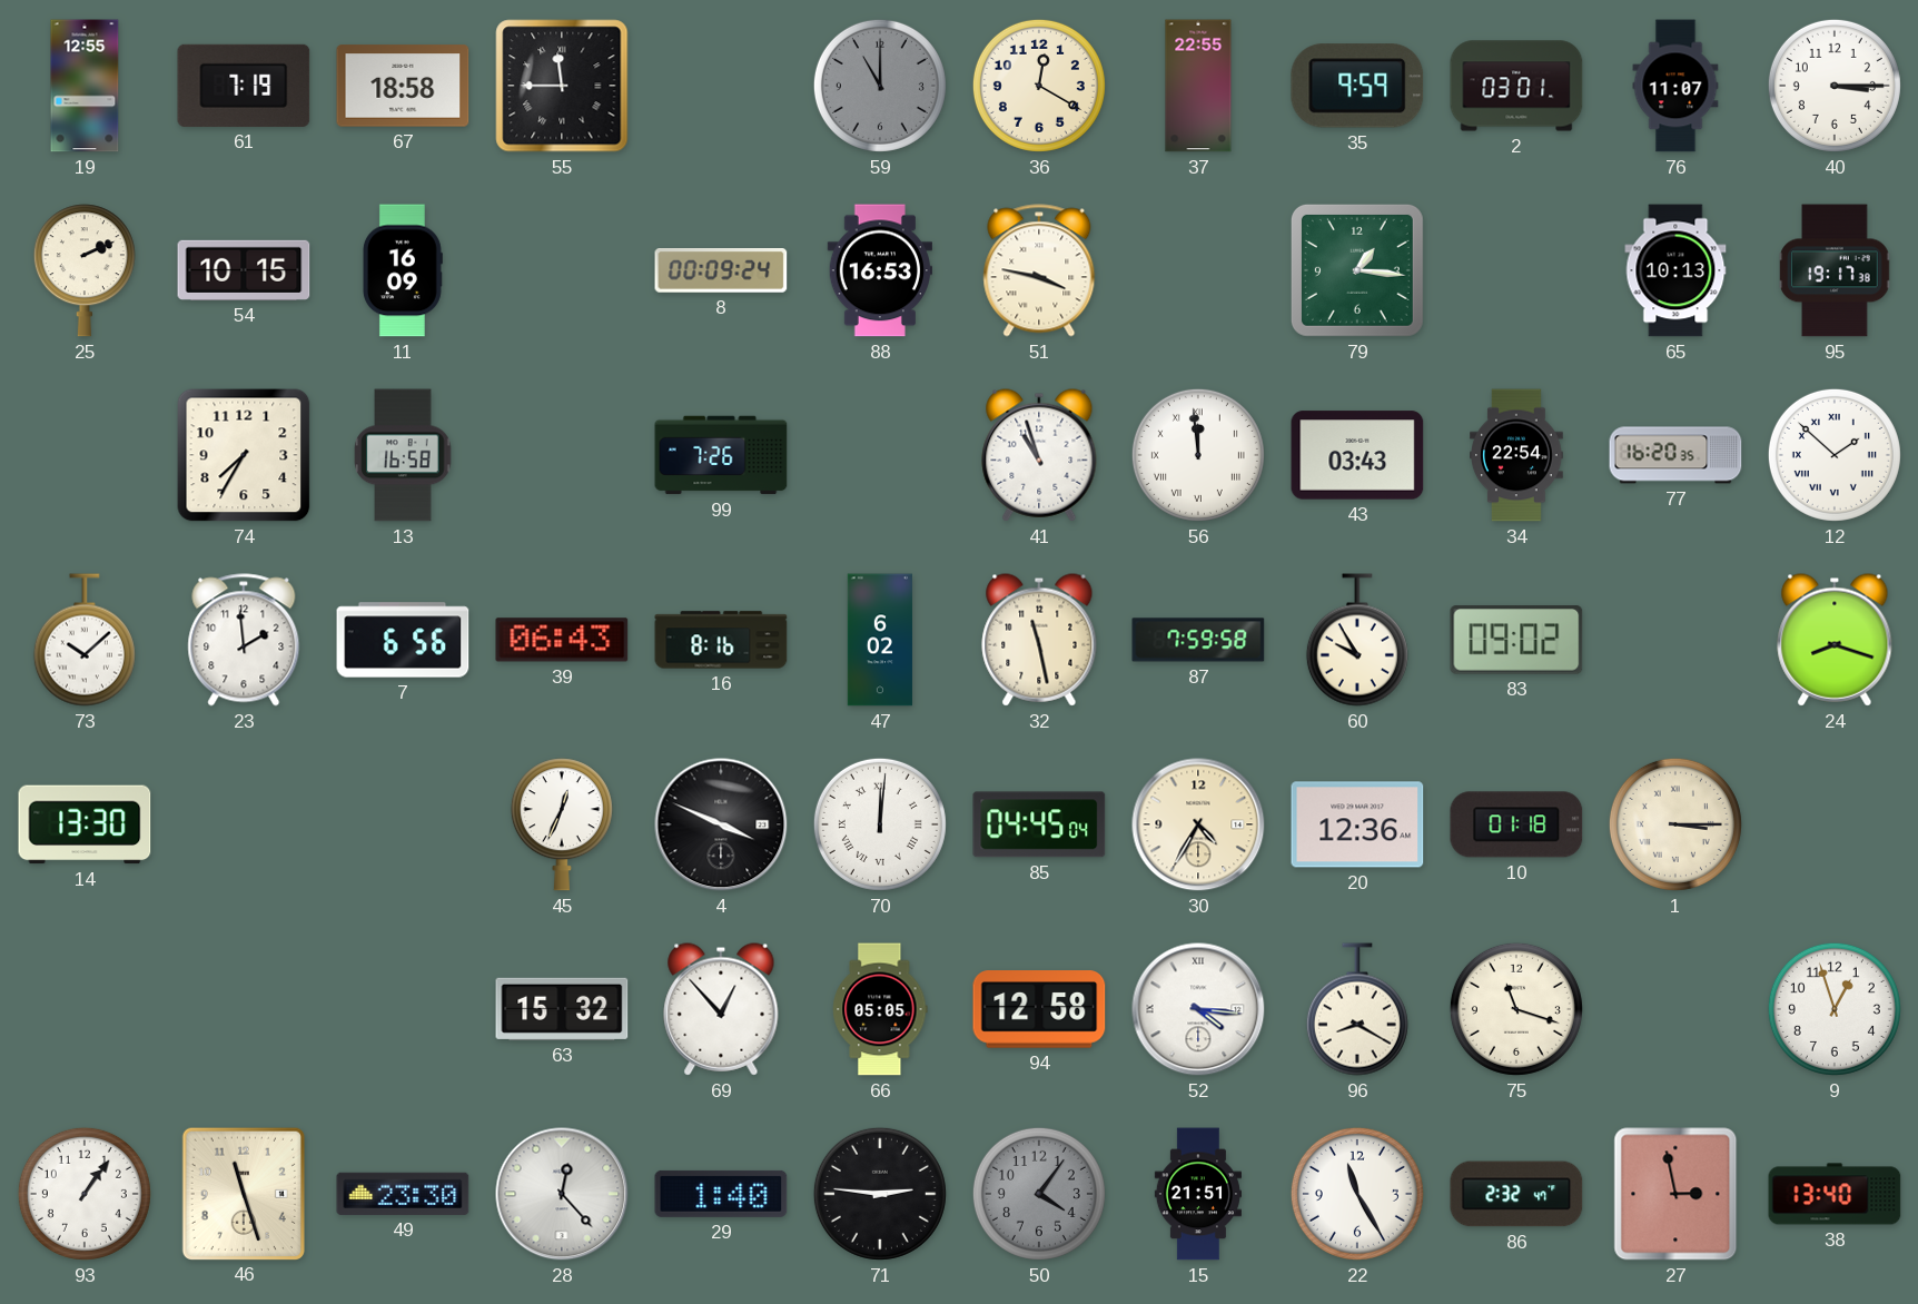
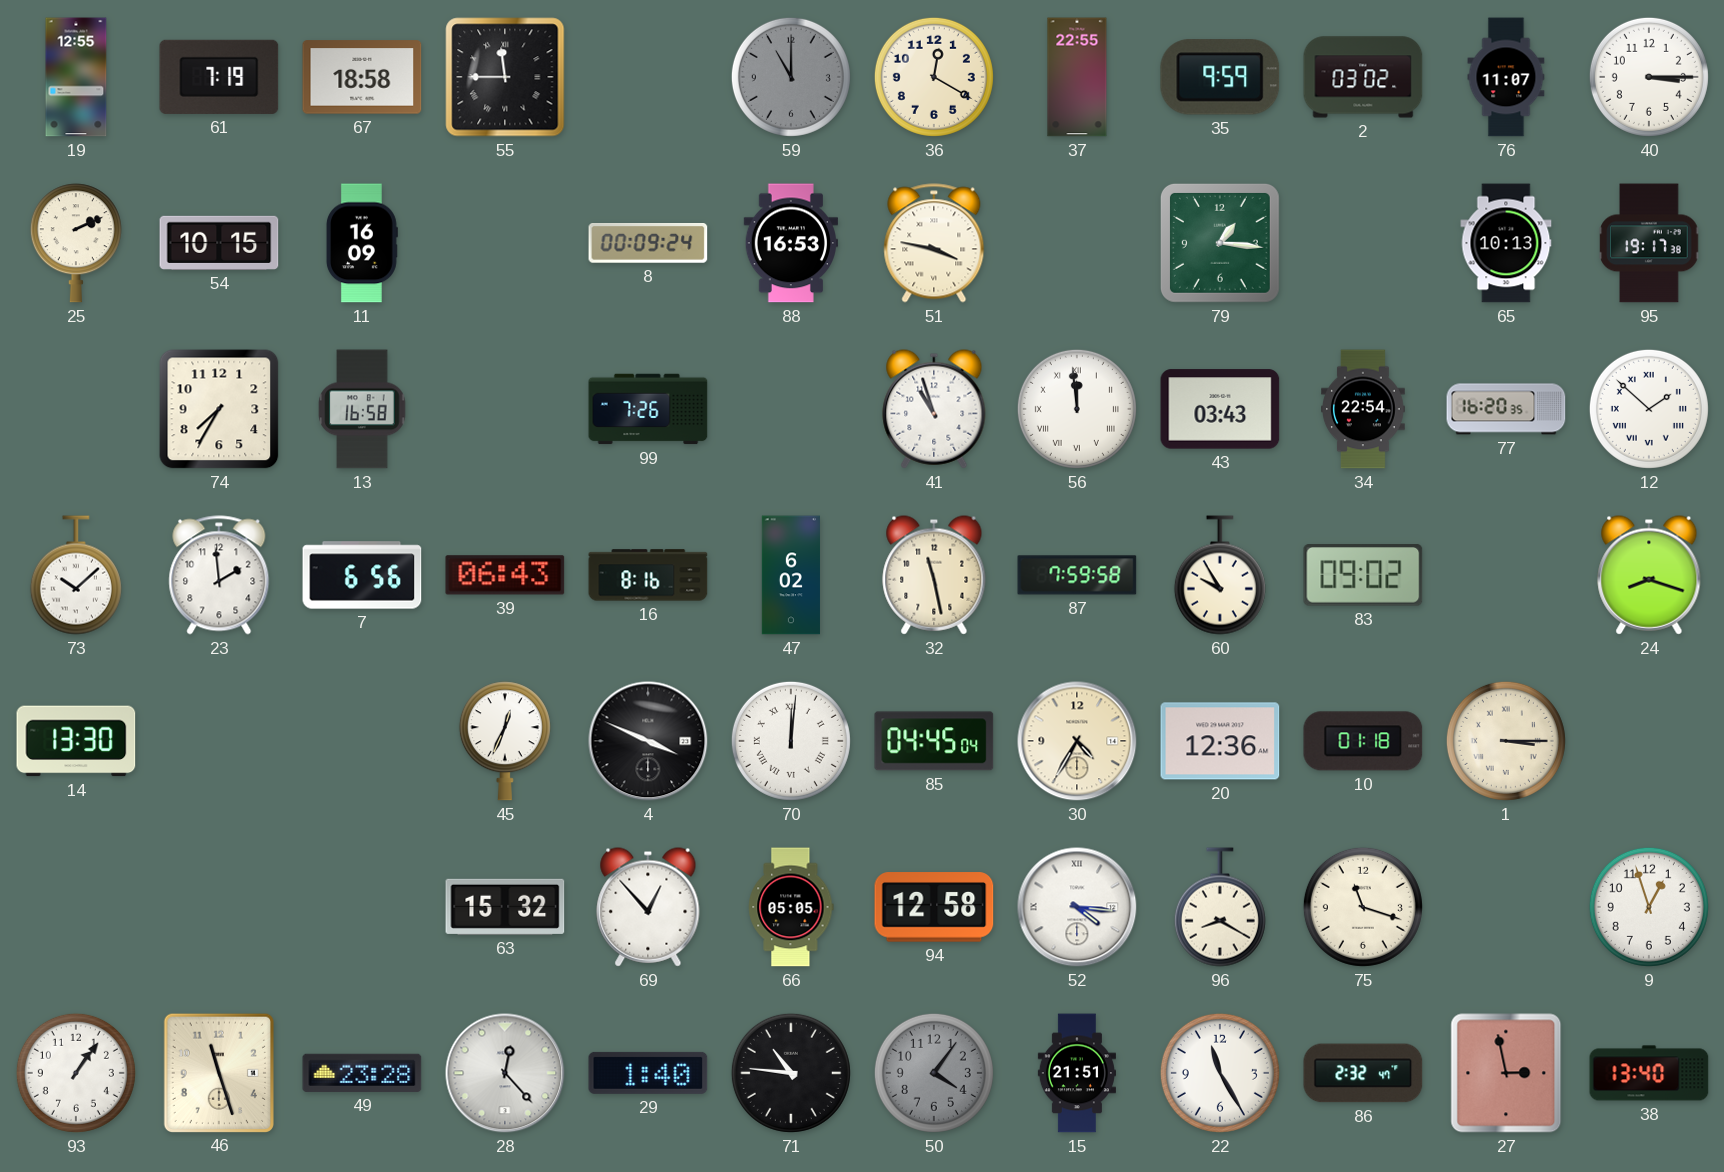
2: 03:01 -> 03:02
49: 23:30 -> 23:28
71: 2:46 -> 10:46
